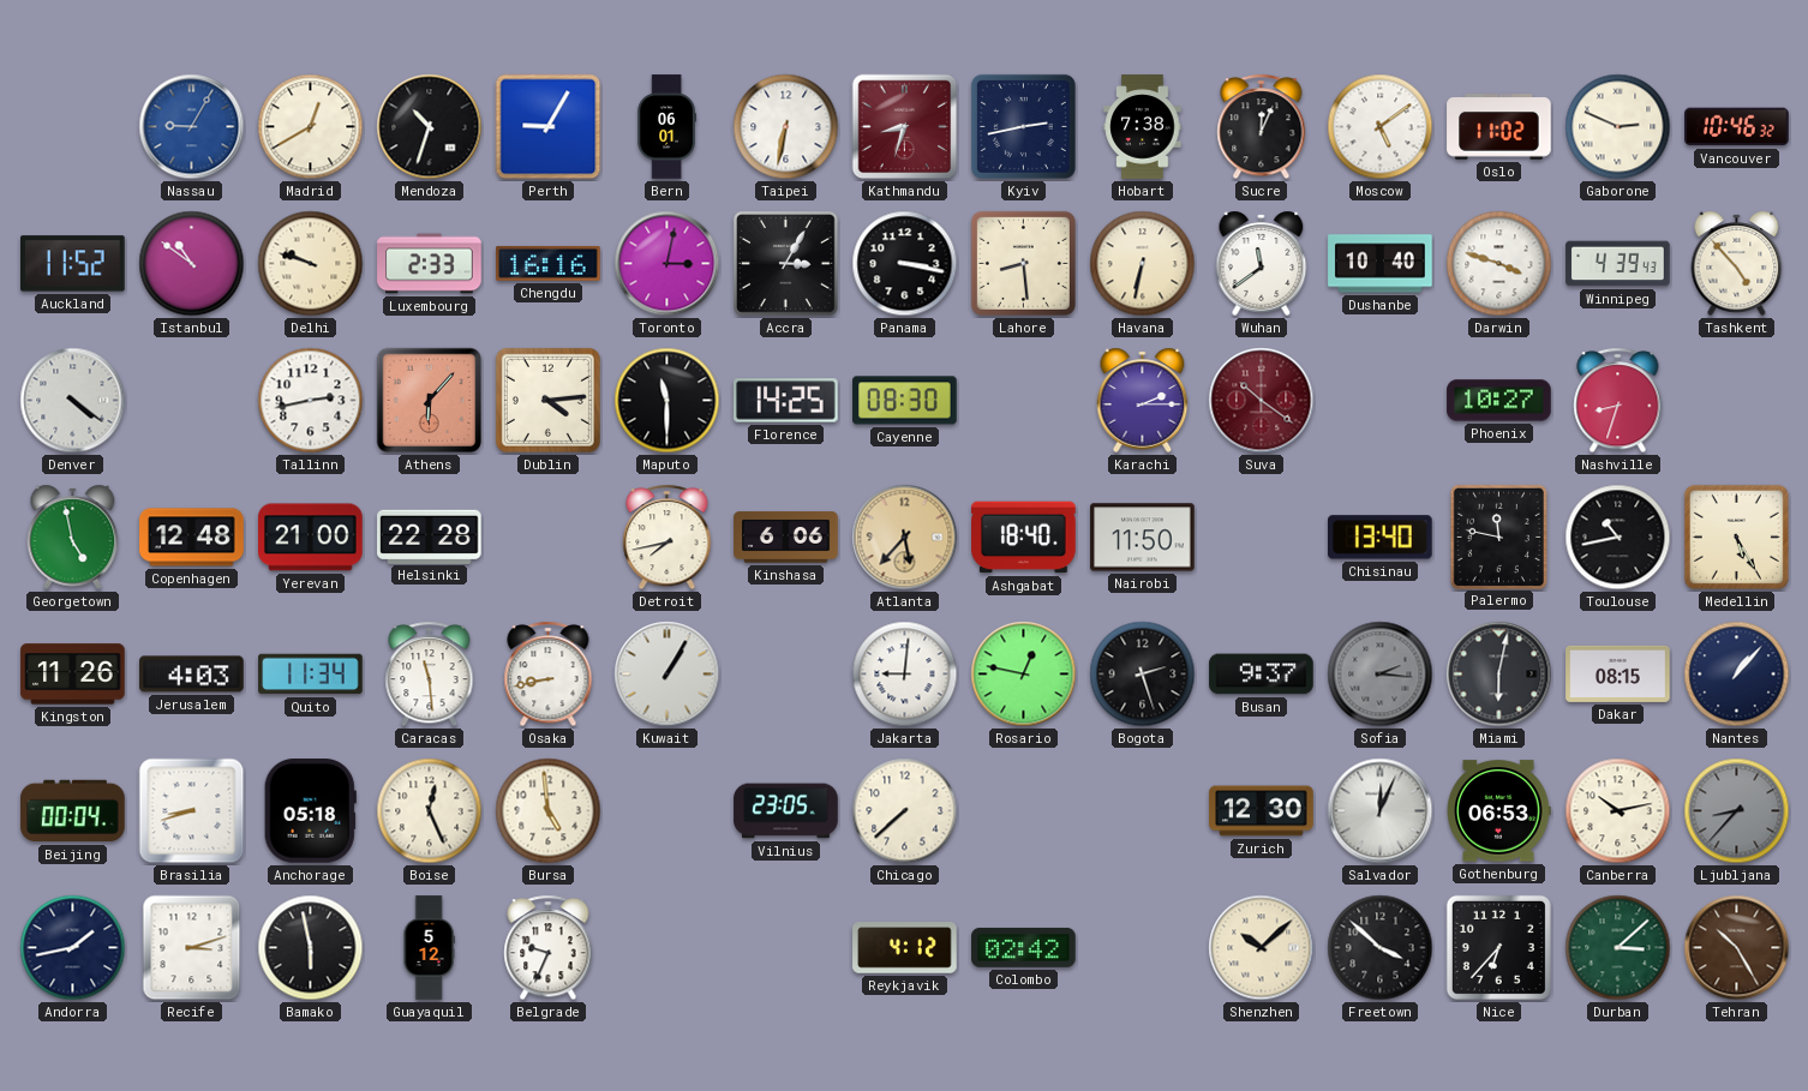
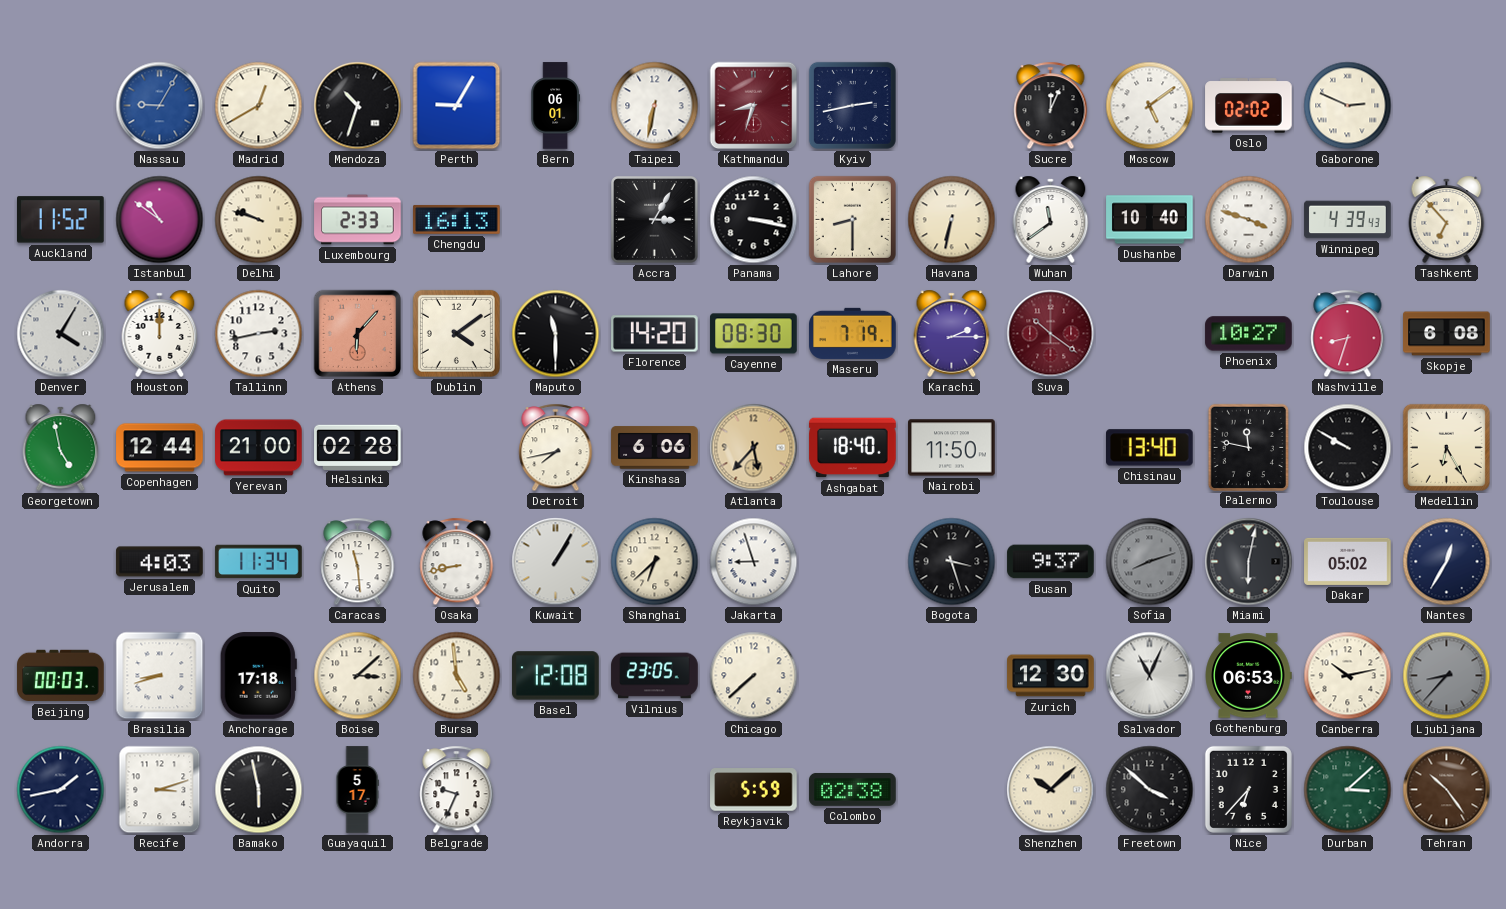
Hobart: 7:38 -> none
Oslo: 11:02 -> 02:02
Vancouver: 10:46 -> none
Chengdu: 16:16 -> 16:13
Toronto: 3:02 -> none
Lahore: 8:29 -> 8:30
Tashkent: 4:53 -> 6:53
Denver: 4:21 -> 4:05
Houston: none -> 12:00
Dublin: 4:14 -> 4:09
Florence: 14:25 -> 14:20
Maseru: none -> 7:19
Skopje: none -> 6:08
Copenhagen: 12:48 -> 12:44
Helsinki: 22:28 -> 02:28
Toulouse: 10:43 -> 9:50
Medellin: 5:25 -> 6:25
Kingston: 11:26 -> none
Shanghai: none -> 6:38
Jakarta: 9:01 -> 8:57
Rosario: 12:47 -> none
Bogota: 2:27 -> 3:27
Sofia: 2:16 -> 8:12
Dakar: 08:15 -> 05:02
Nantes: 1:07 -> 12:35
Beijing: 00:04 -> 00:03
Anchorage: 05:18 -> 17:18
Boise: 12:26 -> 3:08
Basel: none -> 12:08
Salvador: 12:04 -> 11:04
Guayaquil: 5:12 -> 5:17
Reykjavik: 4:12 -> 5:59
Colombo: 02:42 -> 02:38
Tehran: 10:25 -> 10:24
